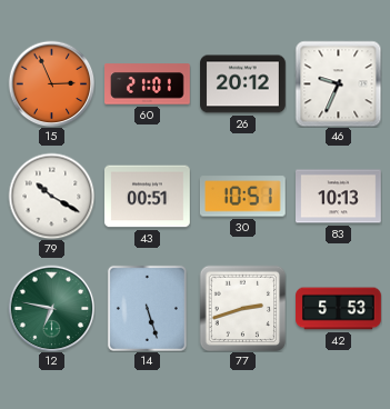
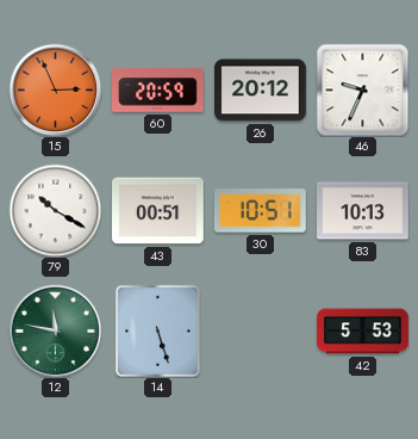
60: 21:01 -> 20:59
12: 6:47 -> 11:47
77: 2:42 -> none
